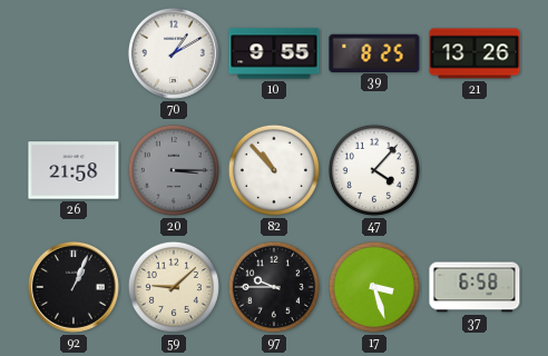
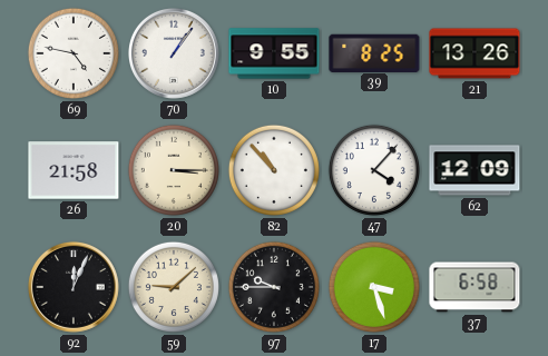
69: none -> 4:47
70: 1:10 -> 1:06
20 dial: grey -> cream
62: none -> 12:09
92: 1:04 -> 12:04
